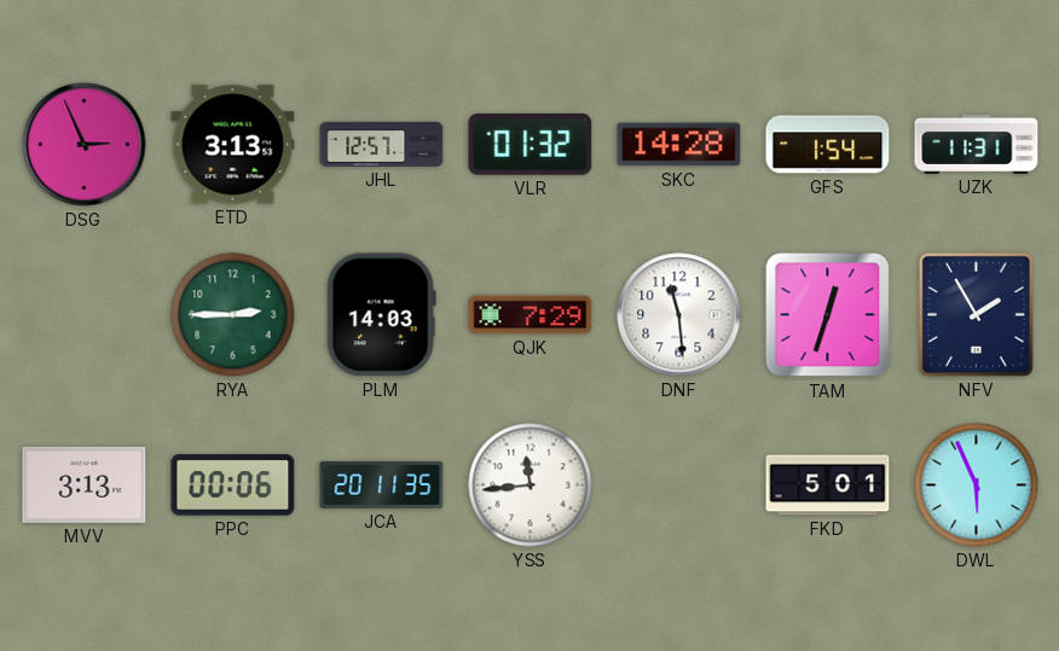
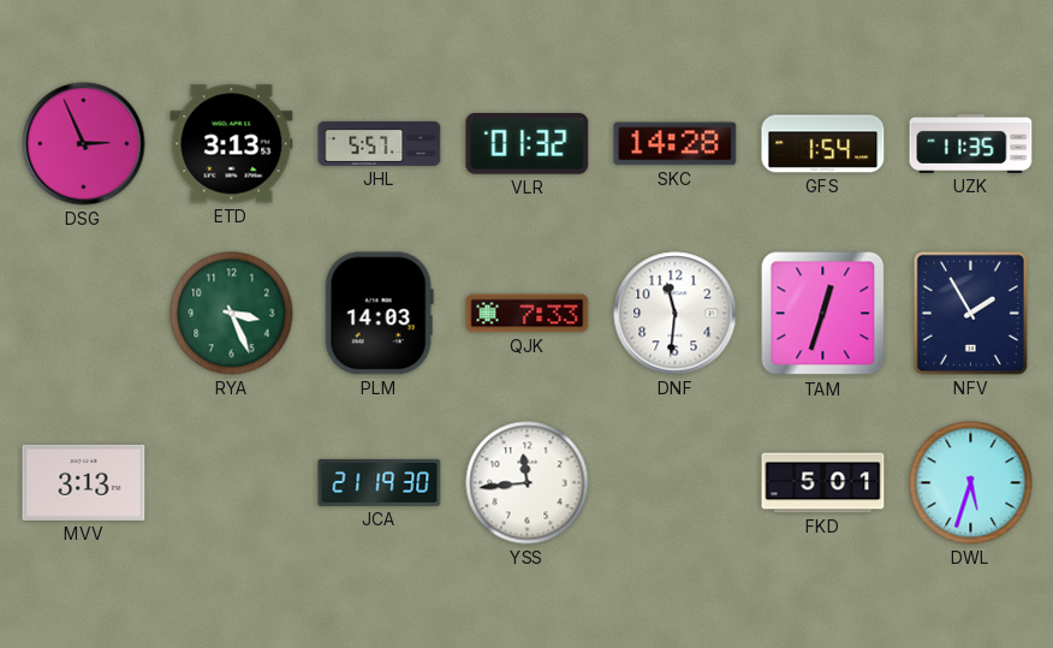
JHL: 12:57 -> 5:57
UZK: 11:31 -> 11:35
RYA: 2:45 -> 3:26
QJK: 7:29 -> 7:33
DNF: 11:29 -> 11:31
PPC: 00:06 -> none
JCA: 20:11 -> 21:19
DWL: 5:56 -> 5:33
